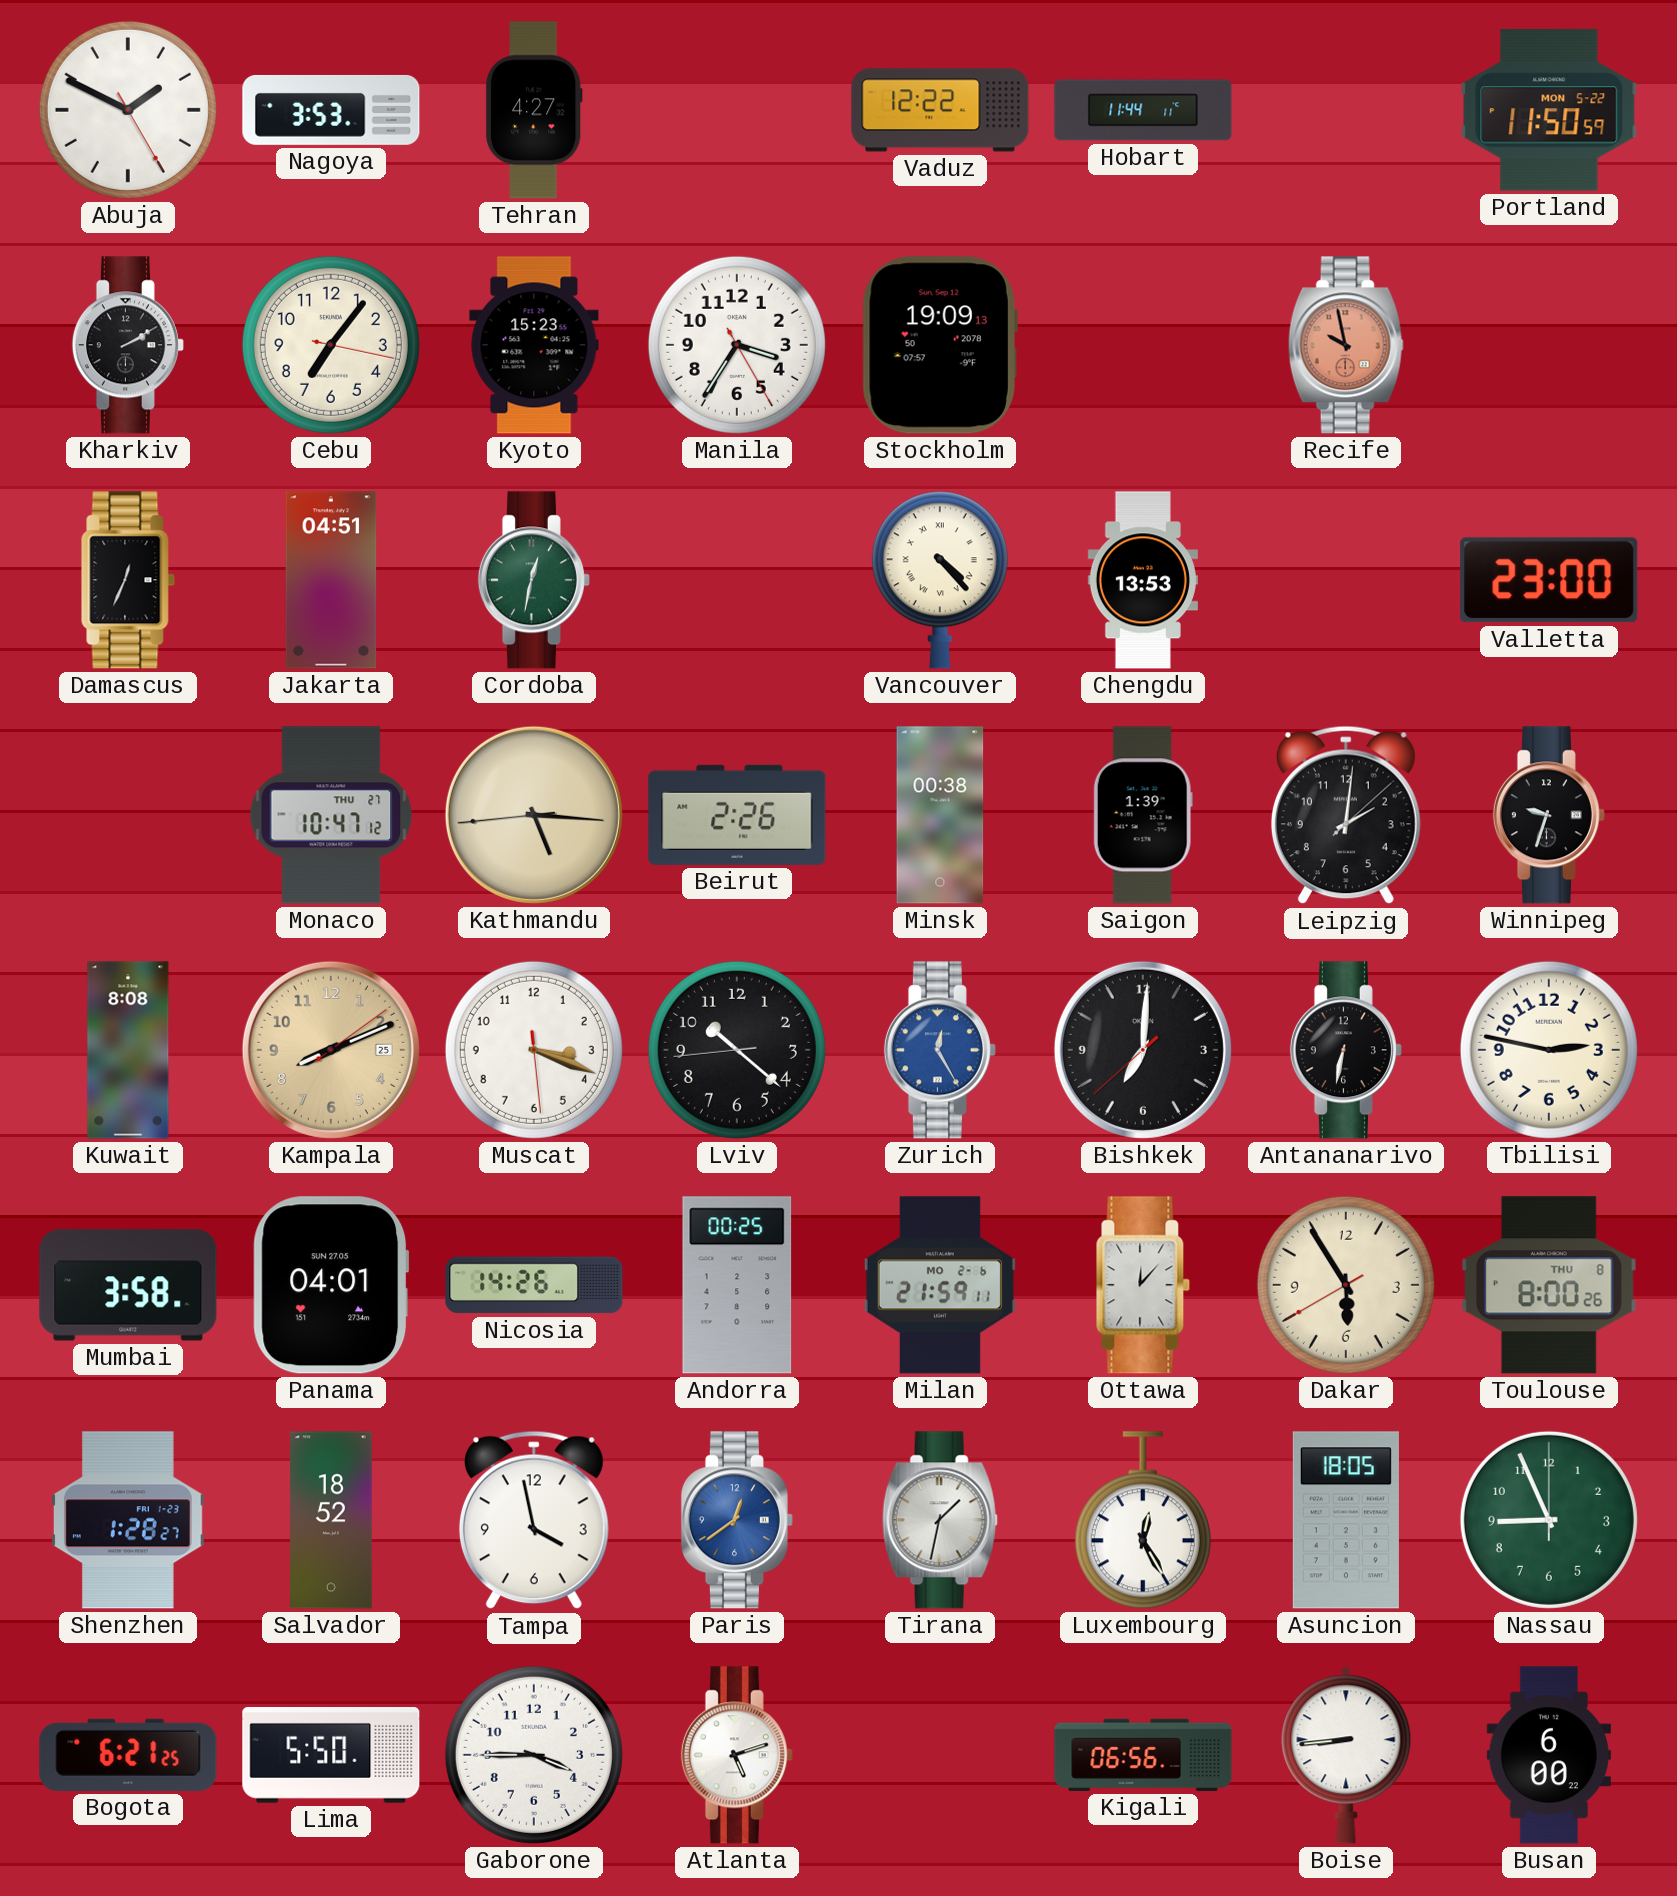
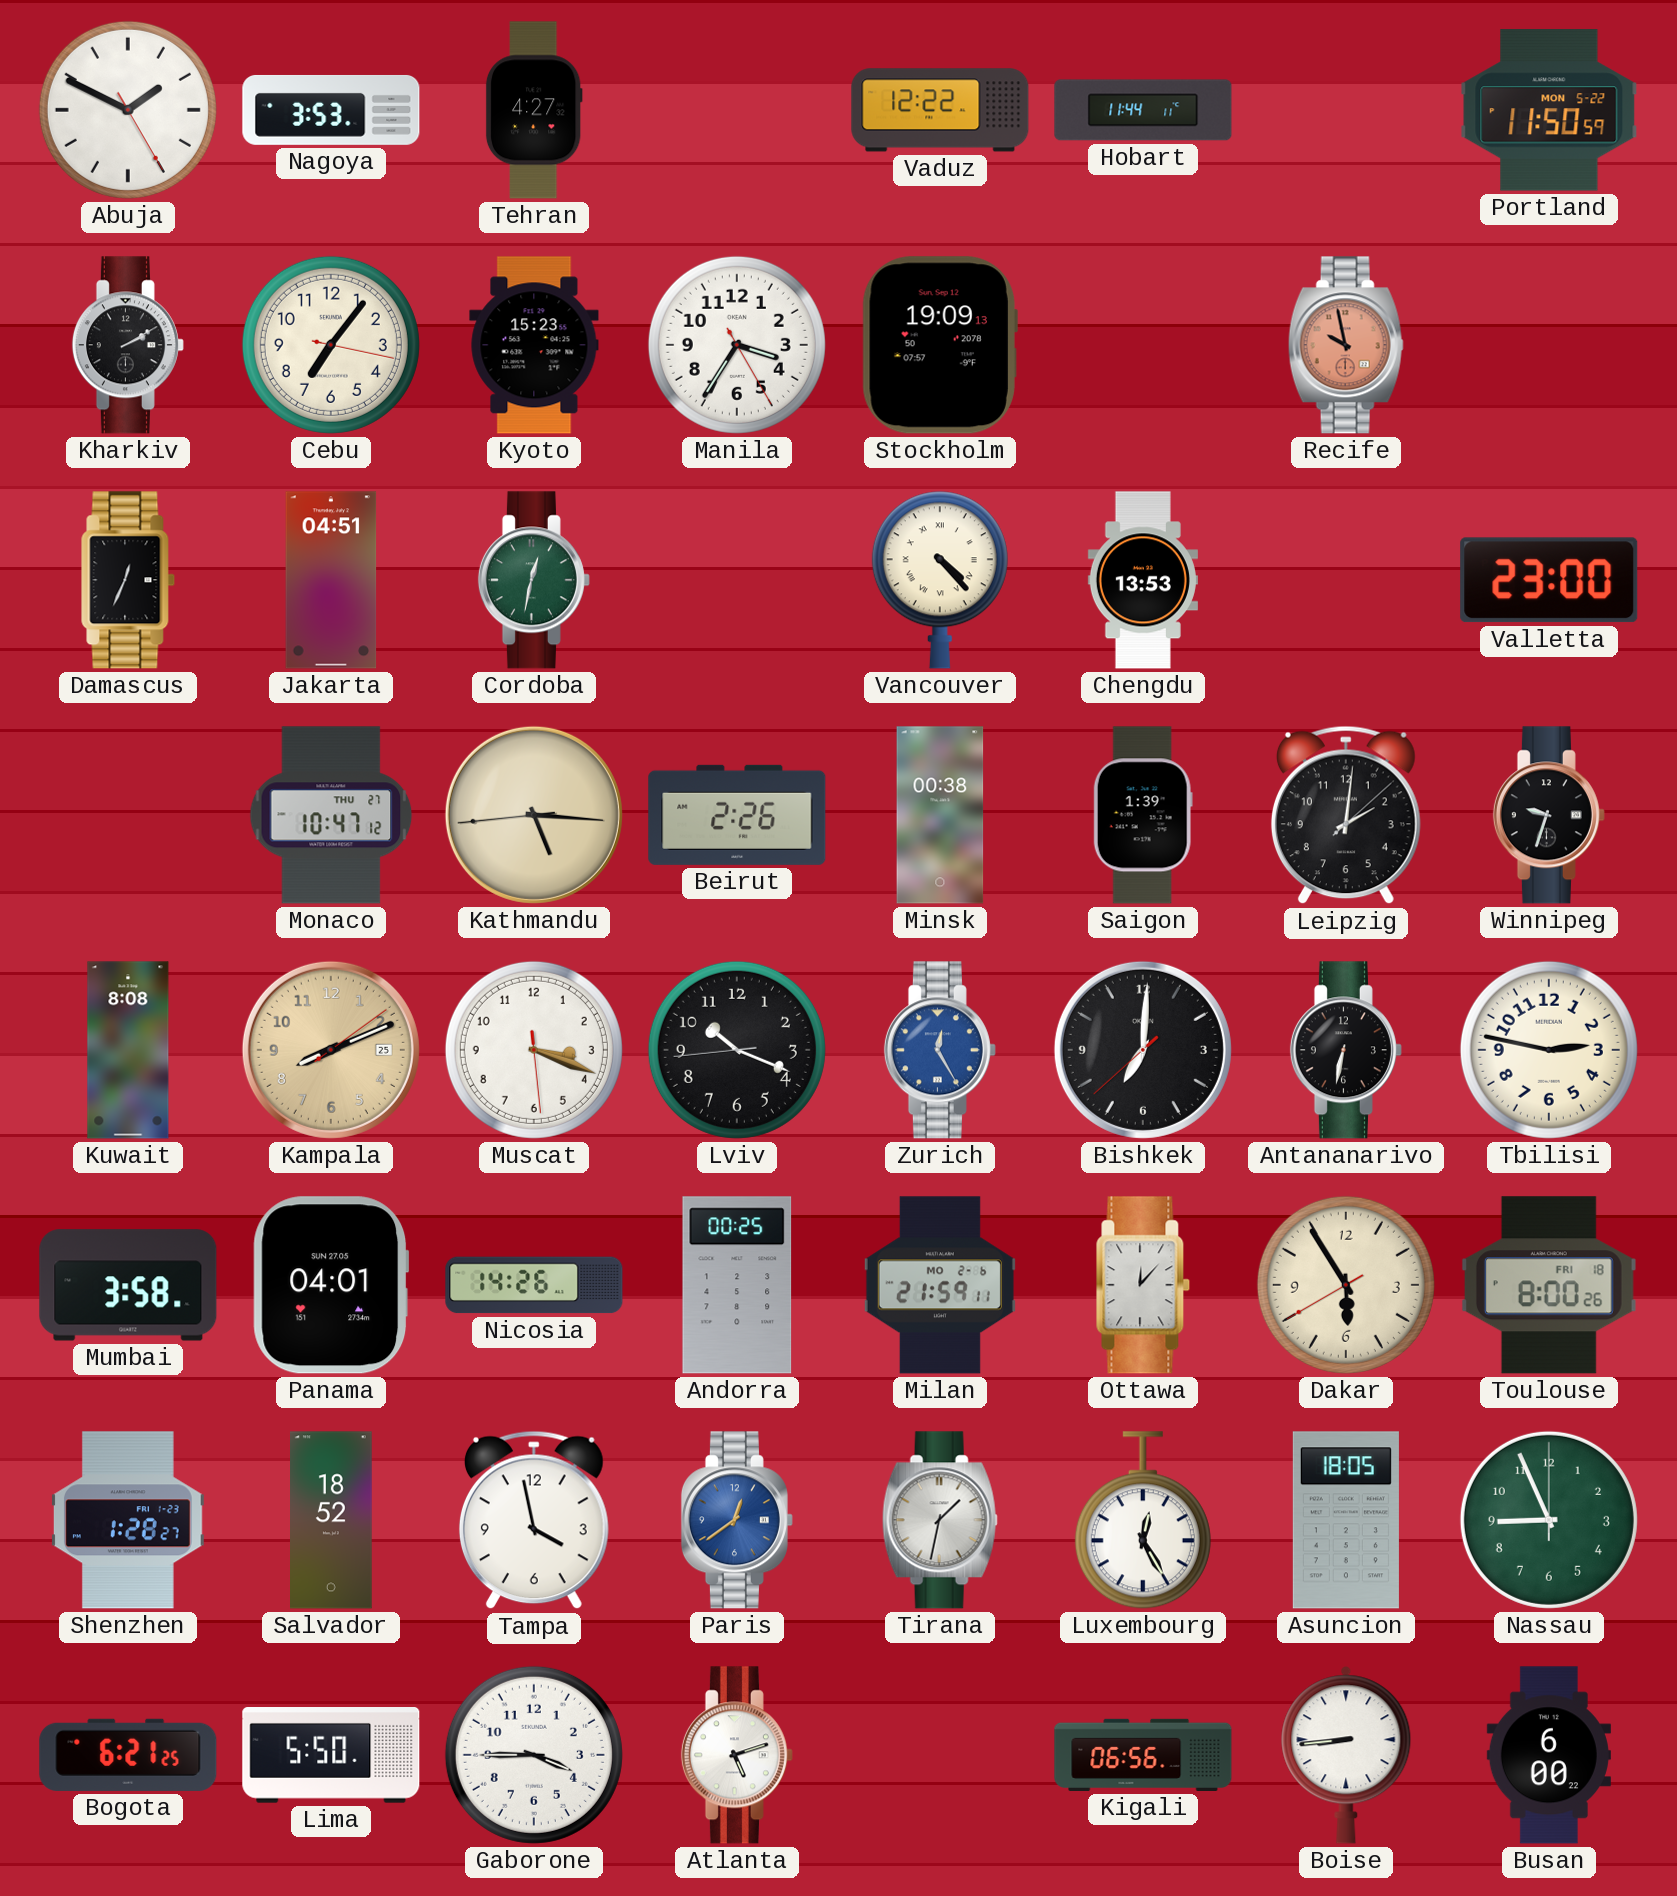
Lviv: 10:21 -> 10:18
Toulouse date: THU 8 -> FRI 18
